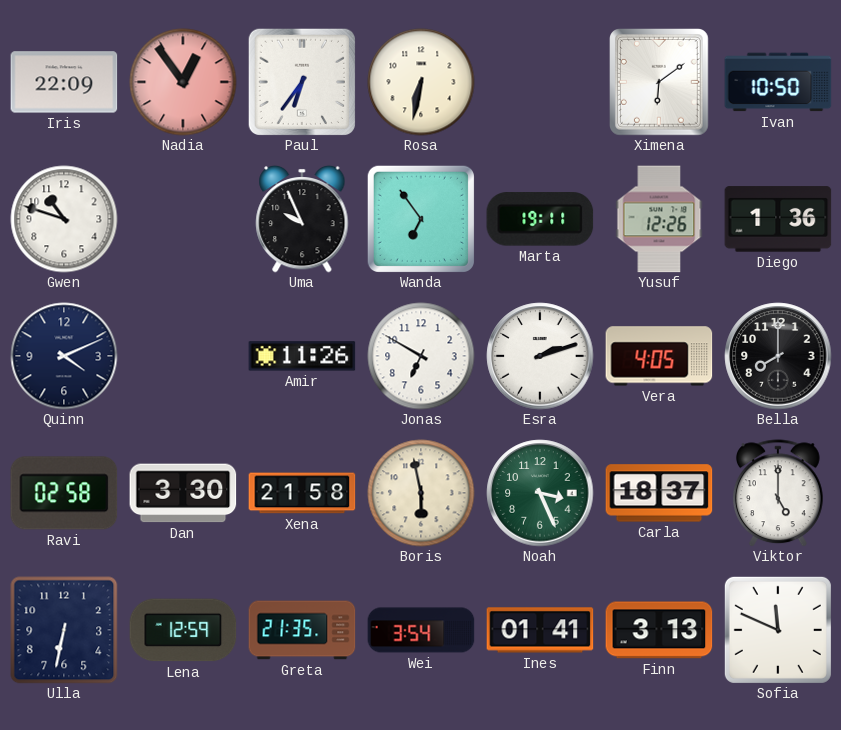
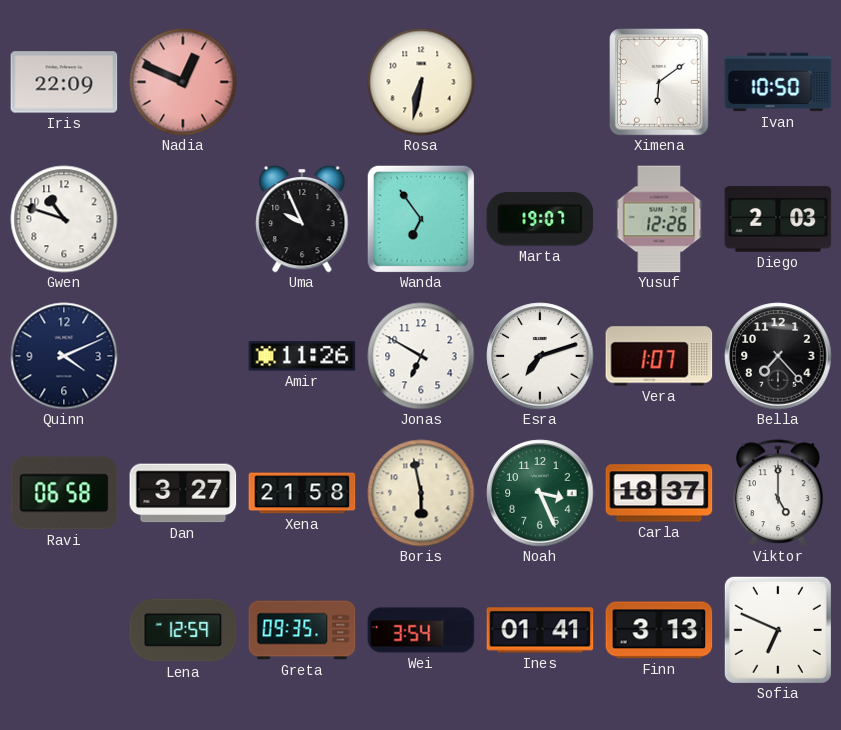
Nadia: 12:54 -> 12:49
Paul: 6:36 -> none
Marta: 19:11 -> 19:07
Diego: 1:36 -> 2:03
Esra: 2:12 -> 7:12
Vera: 4:05 -> 1:07
Bella: 8:00 -> 7:23
Ravi: 02:58 -> 06:58
Dan: 3:30 -> 3:27
Ulla: 6:32 -> none
Greta: 21:35 -> 09:35
Sofia: 11:49 -> 6:49
